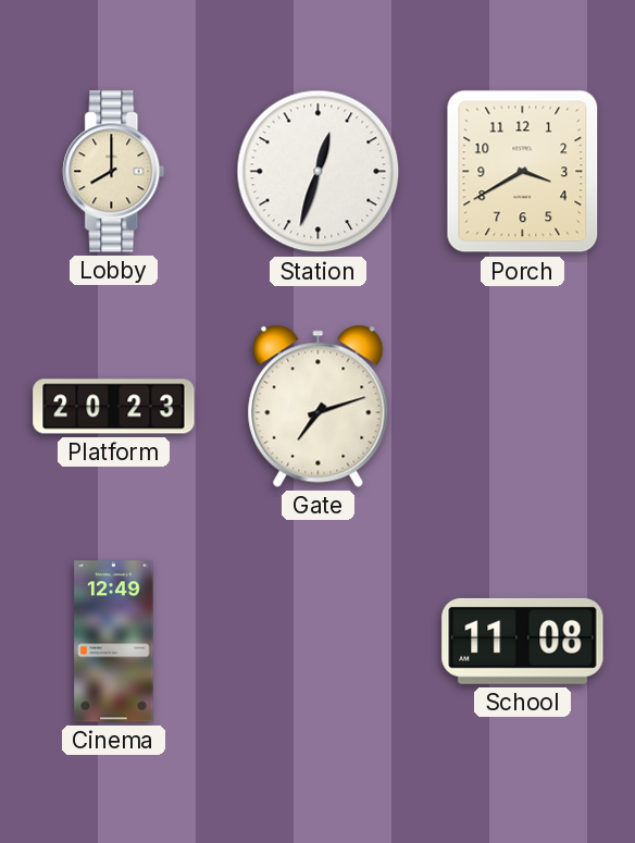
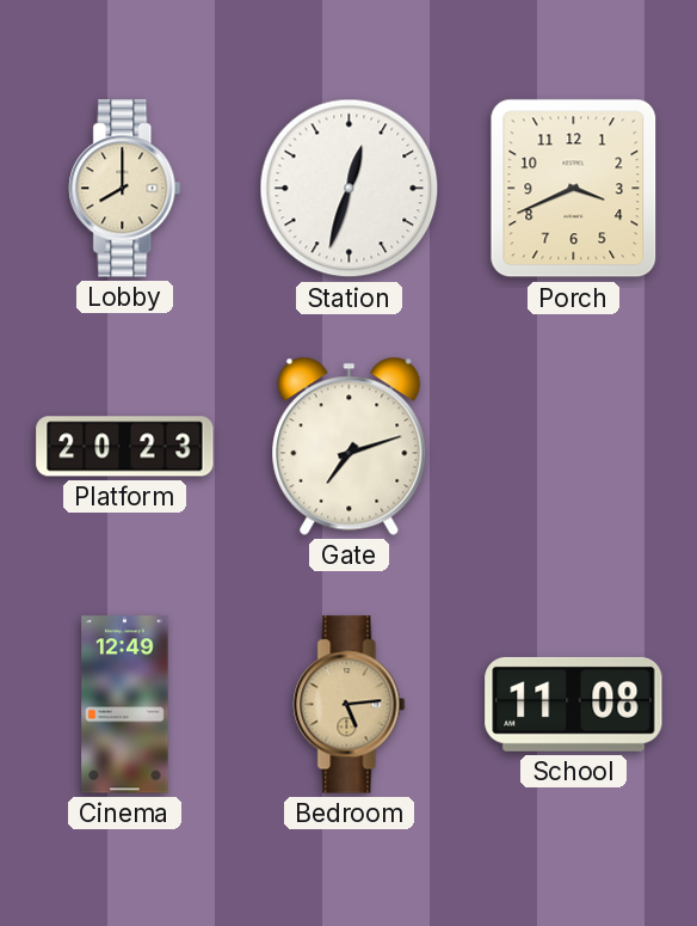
Porch: 3:40 -> 3:41
Bedroom: none -> 5:14
